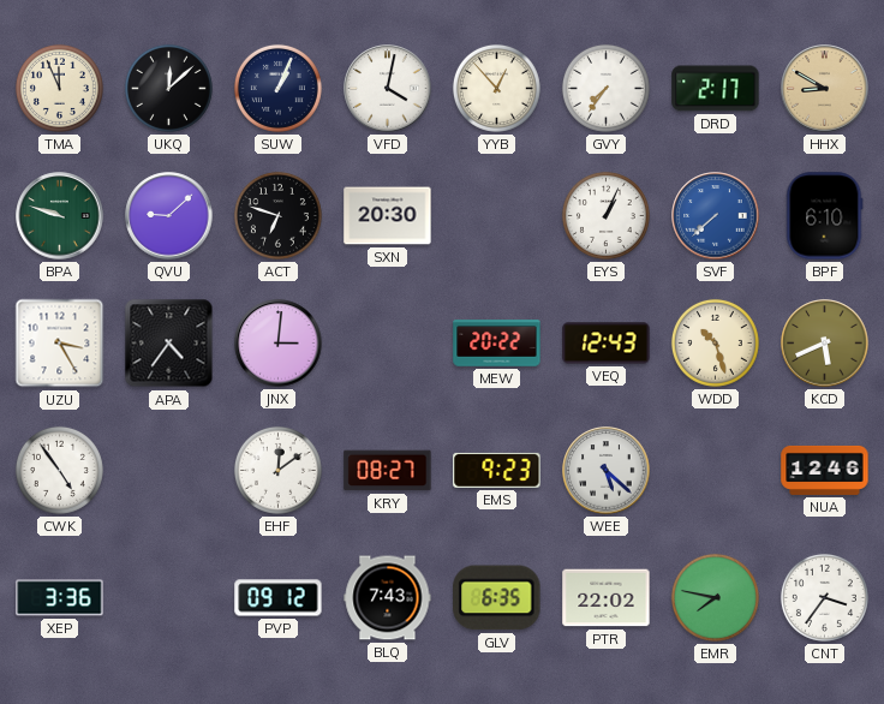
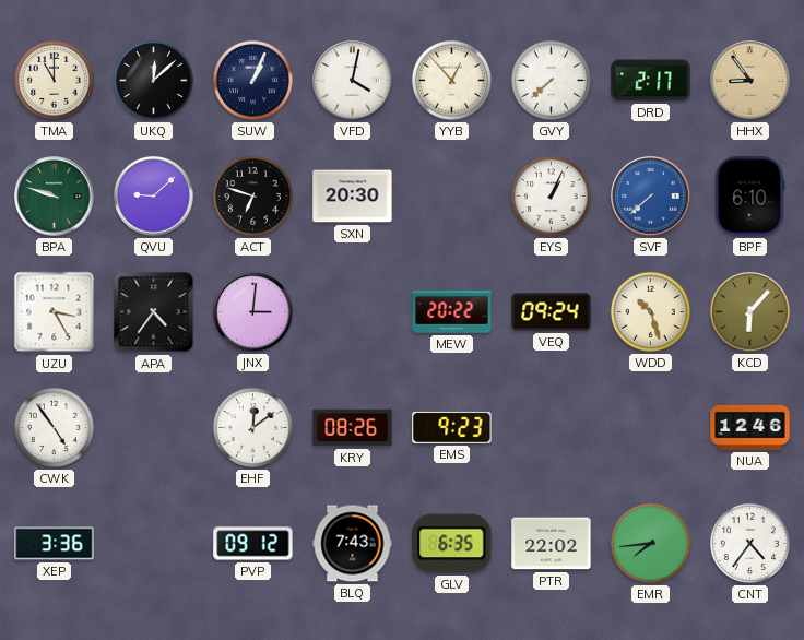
TMA: 11:56 -> 11:00
GVY: 7:36 -> 7:38
HHX: 8:50 -> 8:54
VEQ: 12:43 -> 09:24
KCD: 5:41 -> 6:07
KRY: 08:27 -> 08:26
WEE: 5:22 -> none
EMR: 7:47 -> 7:44
CNT: 3:36 -> 4:36
